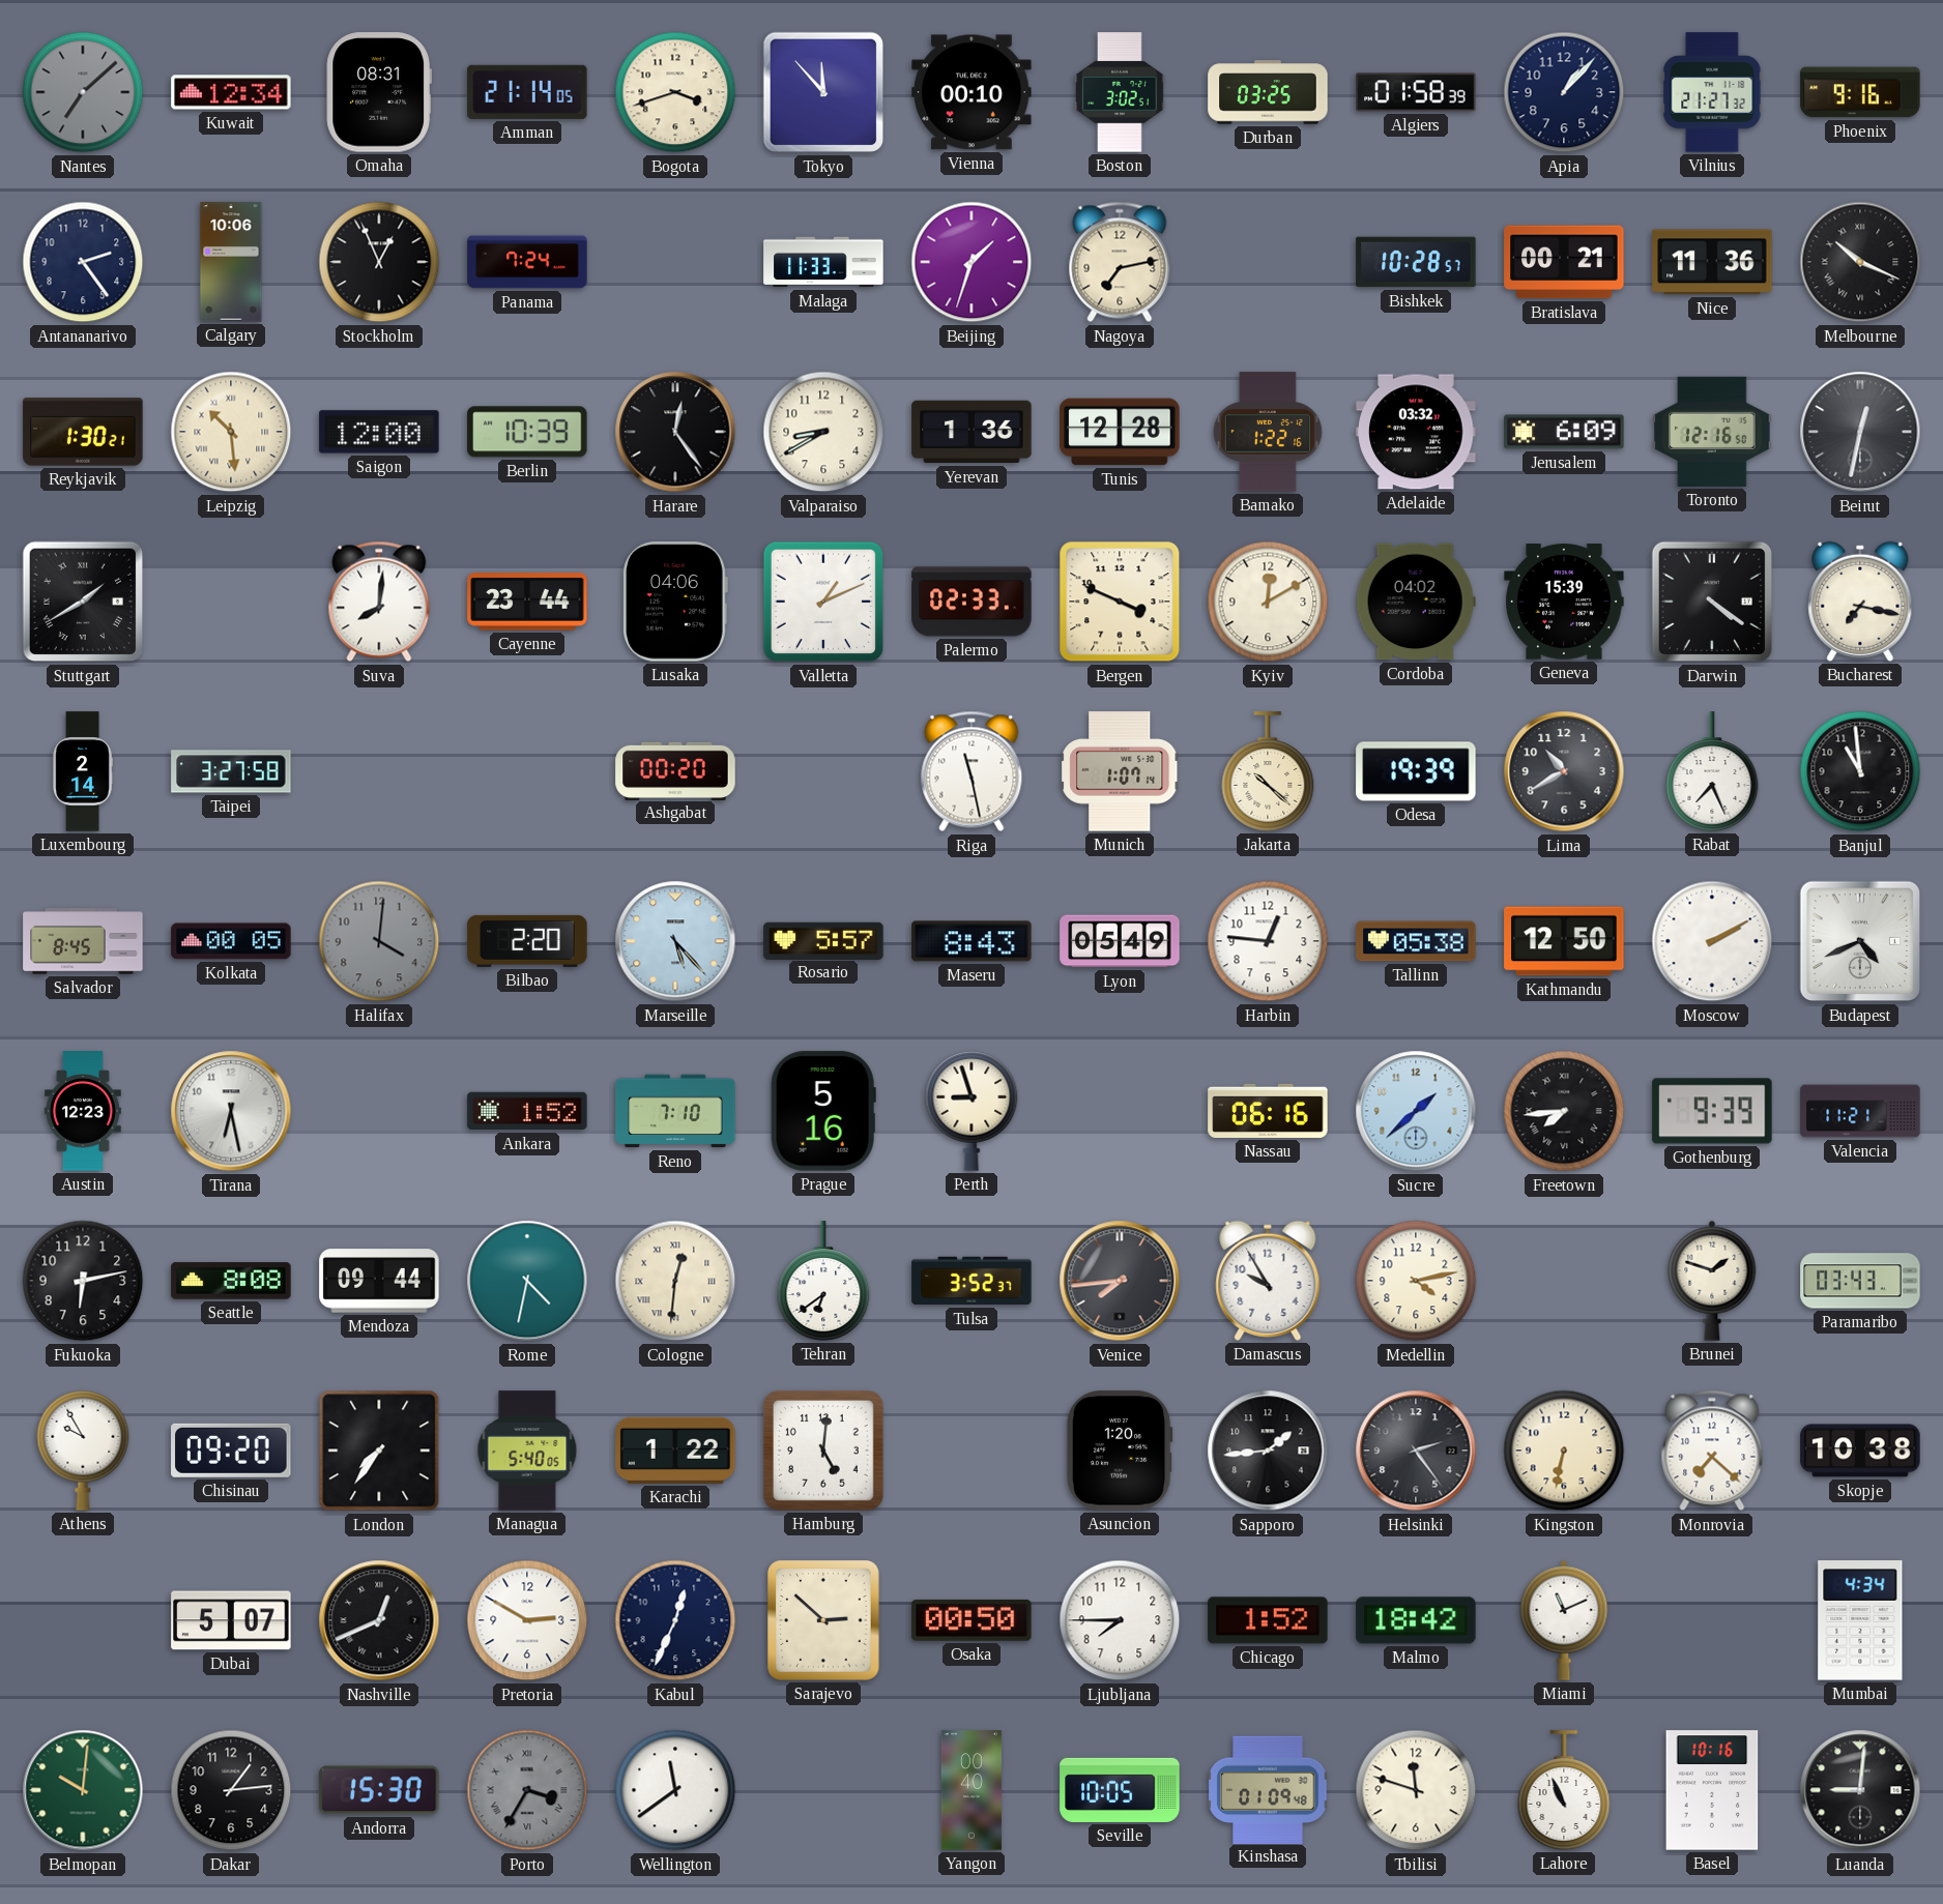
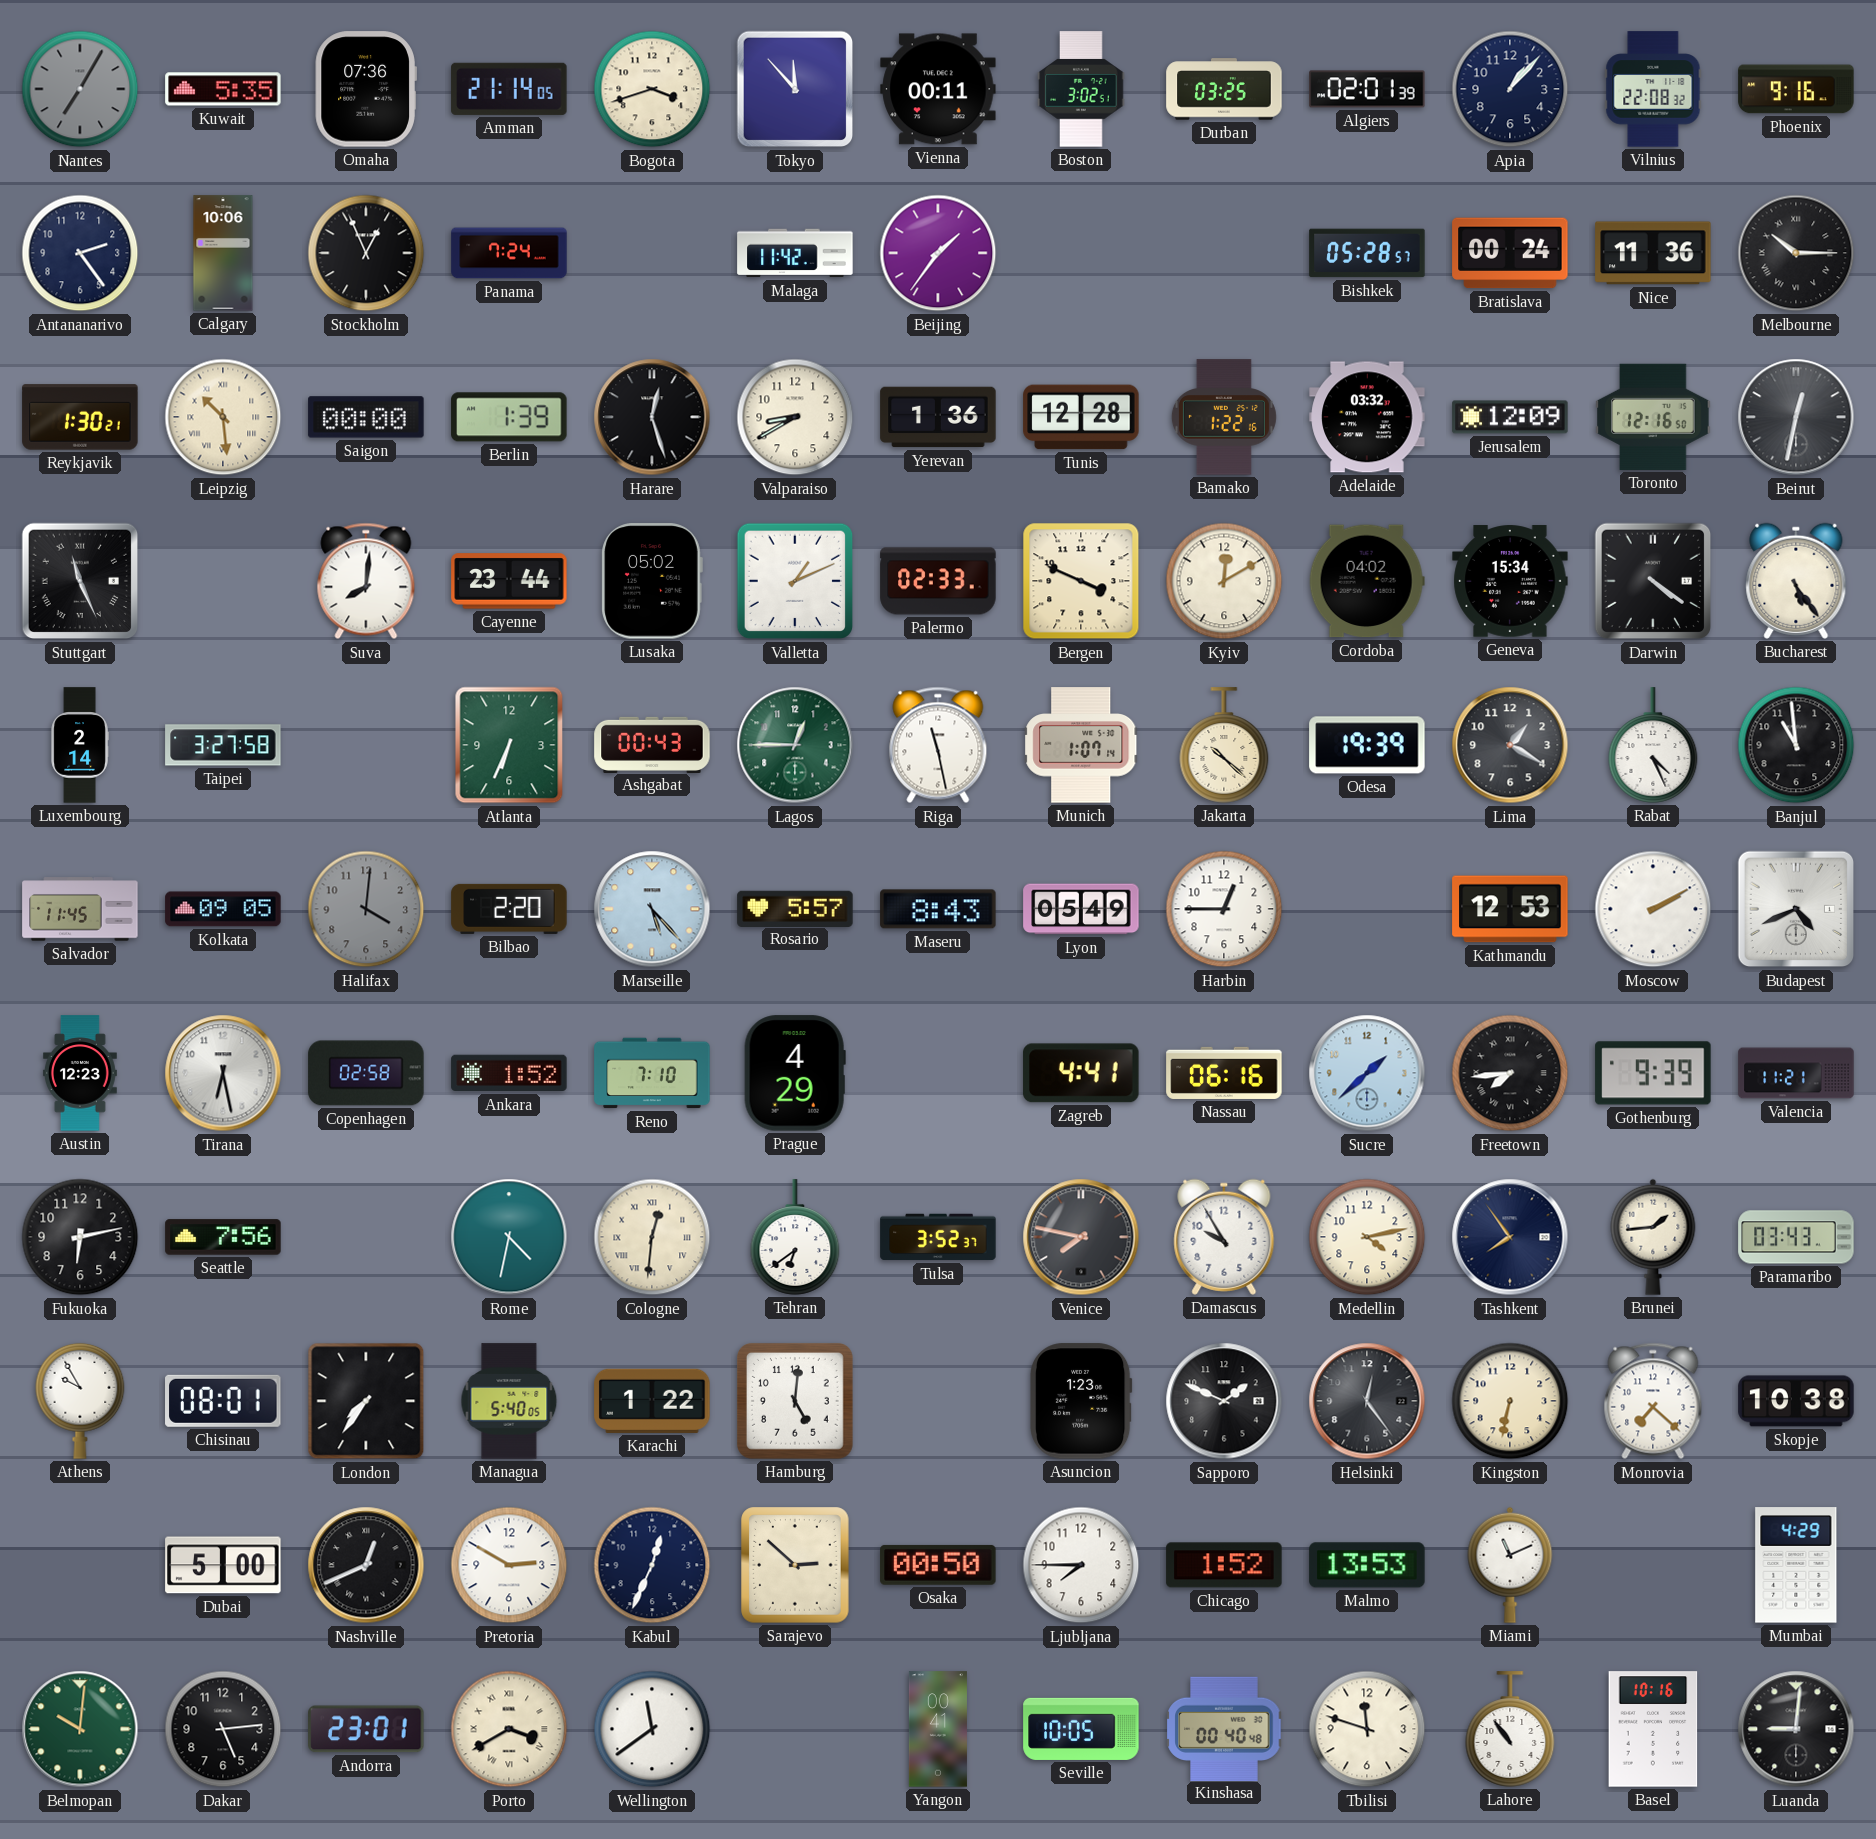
Nantes: 7:08 -> 7:05
Kuwait: 12:34 -> 5:35
Omaha: 08:31 -> 07:36
Vienna: 00:10 -> 00:11
Algiers: 01:58 -> 02:01
Vilnius: 21:27 -> 22:08
Malaga: 11:33 -> 11:42
Beijing: 1:33 -> 1:36
Nagoya: 7:13 -> none
Bishkek: 10:28 -> 05:28
Bratislava: 00:21 -> 00:24
Melbourne: 10:19 -> 10:15
Saigon: 12:00 -> 00:00
Berlin: 10:39 -> 1:39
Harare: 12:24 -> 12:27
Jerusalem: 6:09 -> 12:09
Stuttgart: 1:40 -> 11:26
Lusaka: 04:06 -> 05:02
Geneva: 15:39 -> 15:34
Bucharest: 7:17 -> 5:24
Atlanta: none -> 6:34
Ashgabat: 00:20 -> 00:43
Lagos: none -> 12:45
Lima: 10:40 -> 1:20
Rabat: 7:26 -> 4:26
Salvador: 8:45 -> 11:45
Kolkata: 00:05 -> 09:05
Harbin: 12:46 -> 12:45
Tallinn: 05:38 -> none
Kathmandu: 12:50 -> 12:53
Copenhagen: none -> 02:58
Prague: 5:16 -> 4:29
Perth: 8:57 -> none
Zagreb: none -> 4:41
Seattle: 8:08 -> 7:56
Mendoza: 09:44 -> none
Venice: 7:44 -> 7:47
Tashkent: none -> 7:54
Brunei: 1:48 -> 1:44
Chisinau: 09:20 -> 08:01
Asuncion: 1:20 -> 1:23
Sapporo: 1:44 -> 1:49
Helsinki: 2:24 -> 12:24
Dubai: 5:07 -> 5:00
Malmo: 18:42 -> 13:53
Mumbai: 4:34 -> 4:29
Dakar: 1:14 -> 5:14
Andorra: 15:30 -> 23:01
Porto: 3:35 -> 3:40
Porto dial: grey -> cream
Yangon: 00:40 -> 00:41
Kinshasa: 01:09 -> 00:40
Lahore: 10:56 -> 10:54
